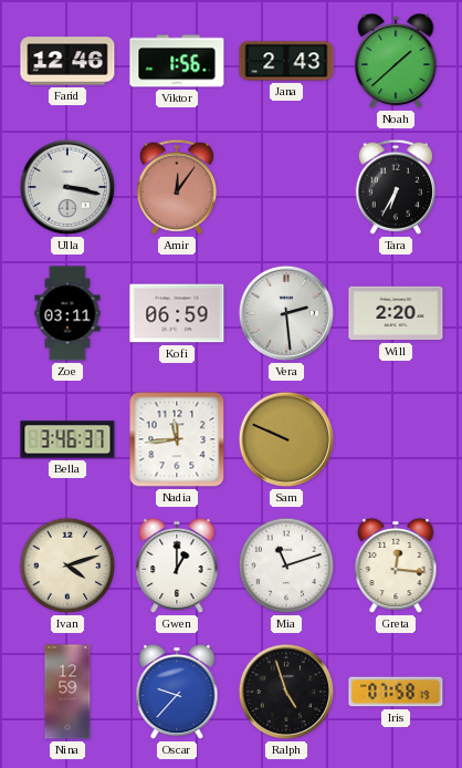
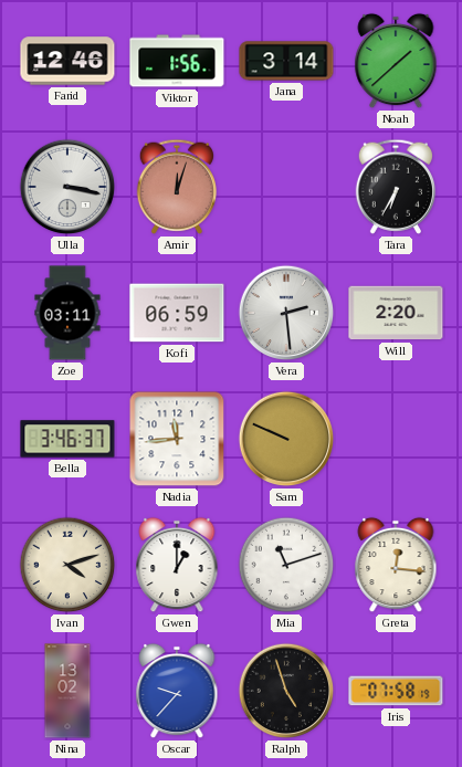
Jana: 2:43 -> 3:14
Amir: 12:06 -> 12:03
Nina: 12:59 -> 13:02
